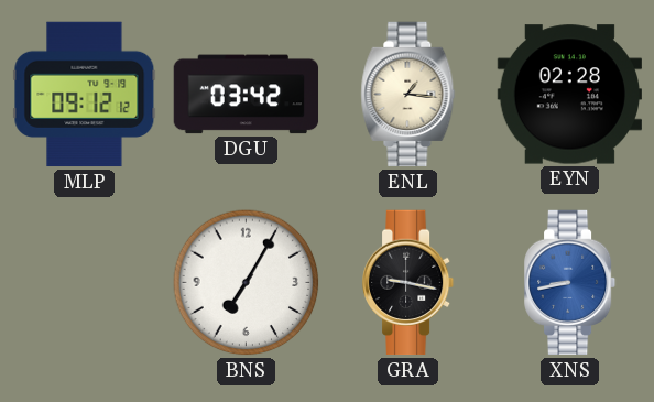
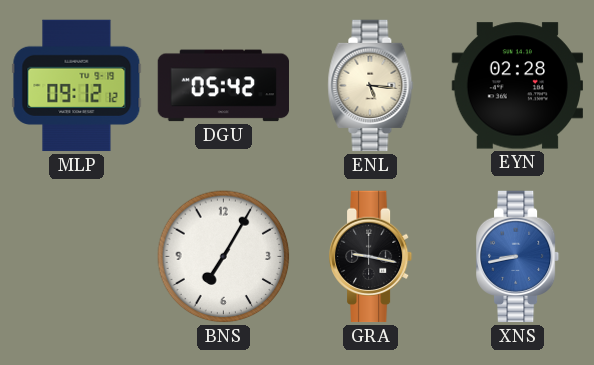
DGU: 03:42 -> 05:42
ENL: 1:16 -> 5:16
